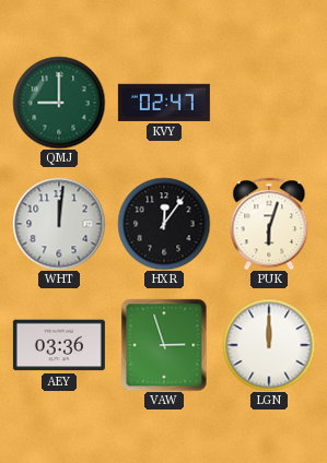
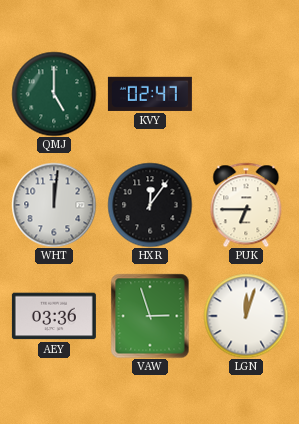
QMJ: 9:00 -> 5:00
PUK: 6:03 -> 6:45
LGN: 12:00 -> 12:03
